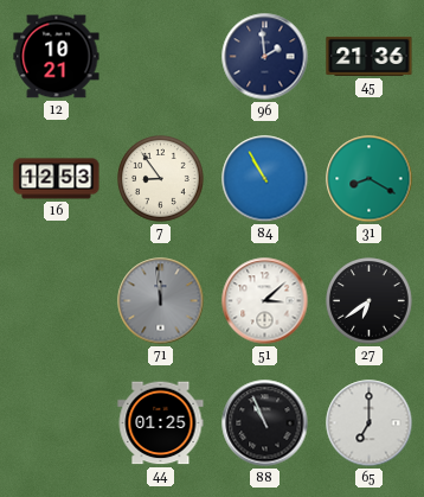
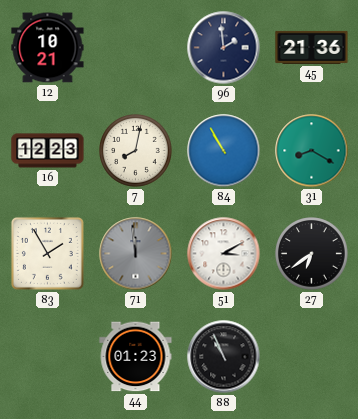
16: 12:53 -> 12:23
7: 8:54 -> 8:02
83: none -> 1:55
51: 3:08 -> 3:10
44: 01:25 -> 01:23
65: 7:00 -> none
